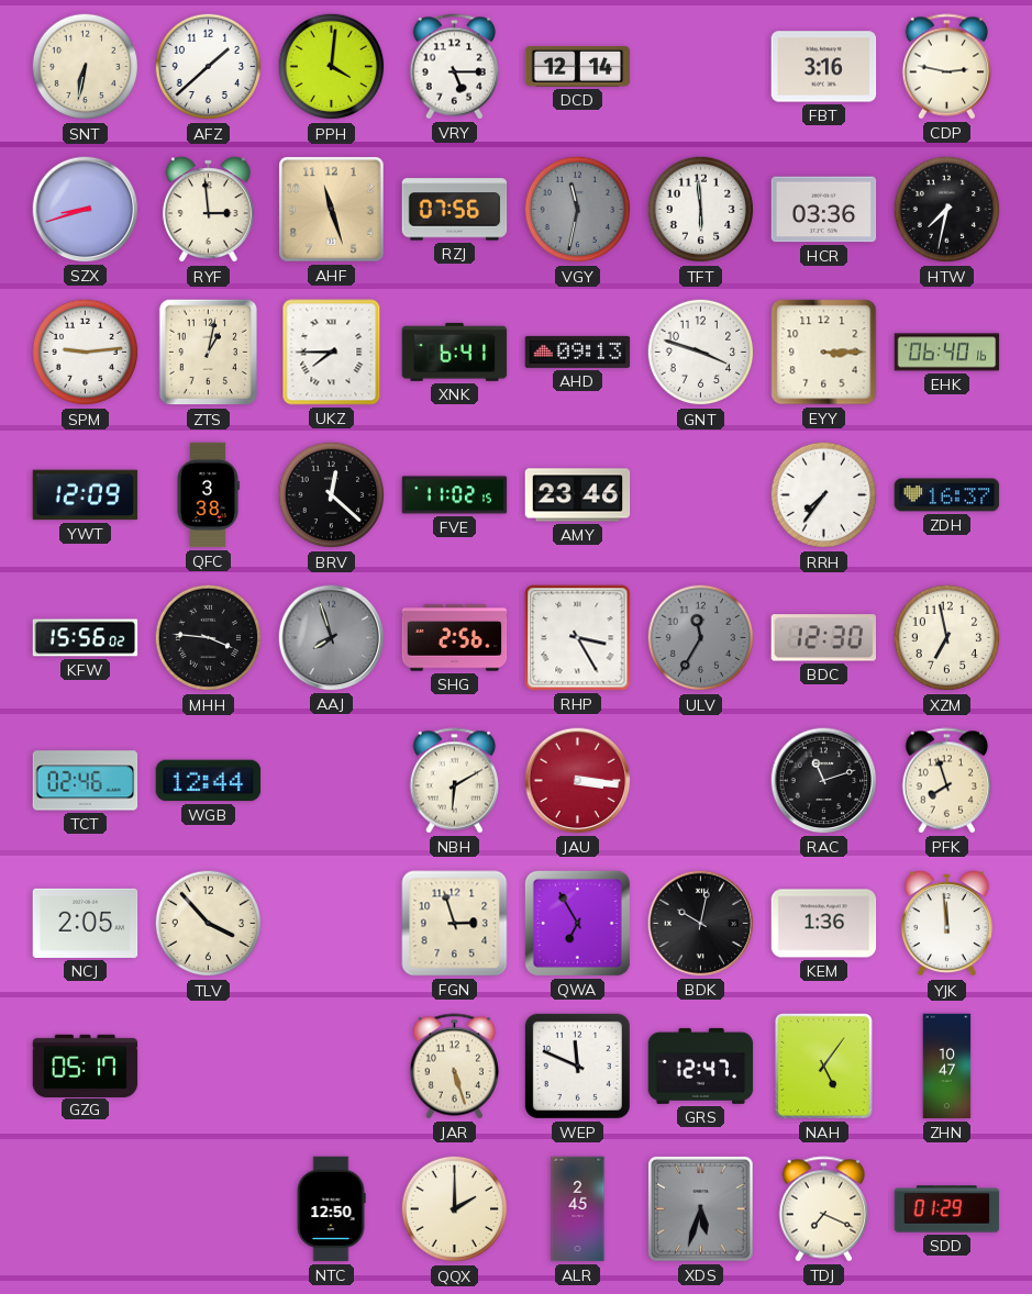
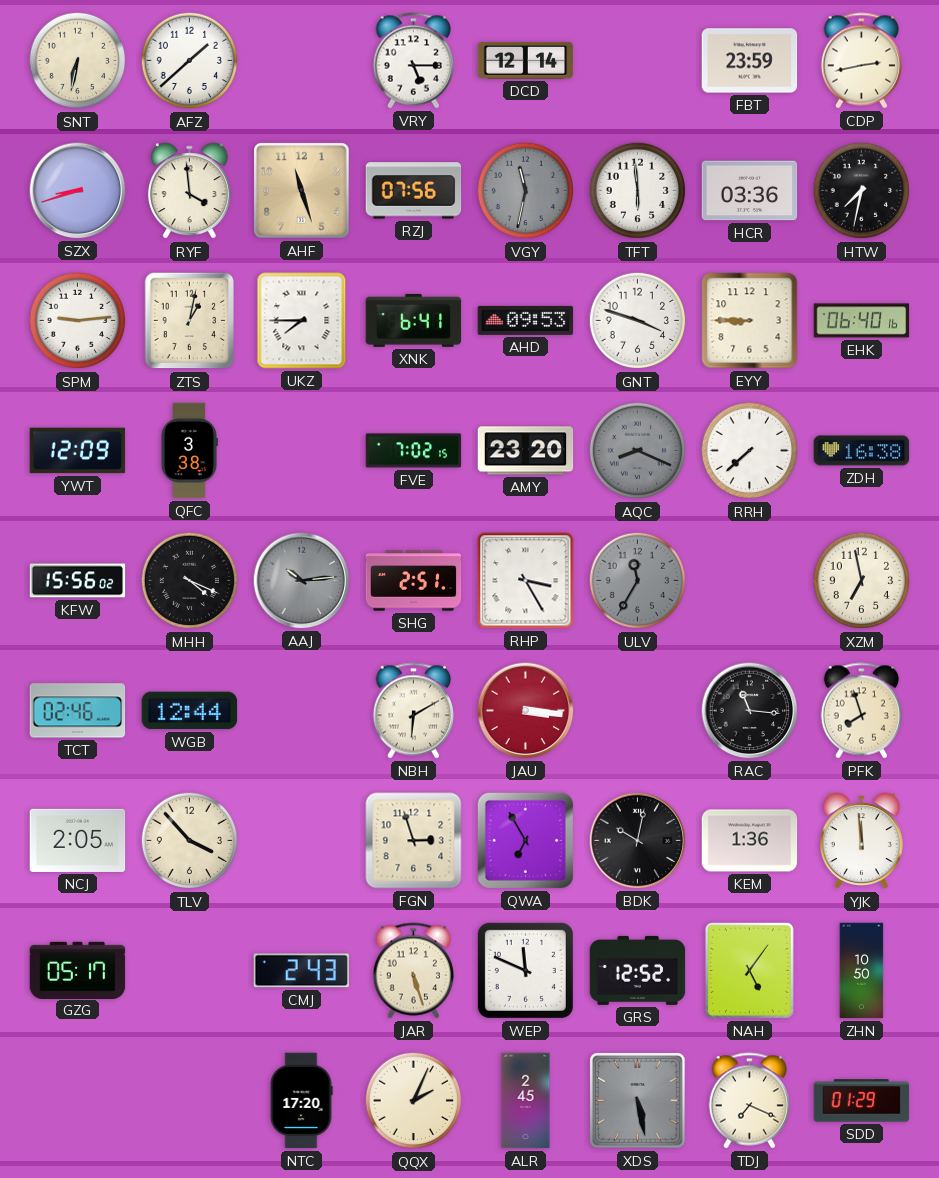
PPH: 4:01 -> none
FBT: 3:16 -> 23:59
CDP: 2:47 -> 2:43
RYF: 2:59 -> 3:59
AHD: 09:13 -> 09:53
EYY: 3:15 -> 8:45
BRV: 12:22 -> none
FVE: 11:02 -> 7:02
AMY: 23:46 -> 23:20
AQC: none -> 8:19
RRH: 7:36 -> 7:38
ZDH: 16:37 -> 16:38
MHH: 3:46 -> 4:19
AAJ: 7:57 -> 10:14
SHG: 2:56 -> 2:51
BDC: 12:30 -> none
RAC: 11:12 -> 11:16
CMJ: none -> 2:43
GRS: 12:47 -> 12:52
ZHN: 10:47 -> 10:50
NTC: 12:50 -> 17:20
QQX: 2:00 -> 2:04
XDS: 5:33 -> 5:28
